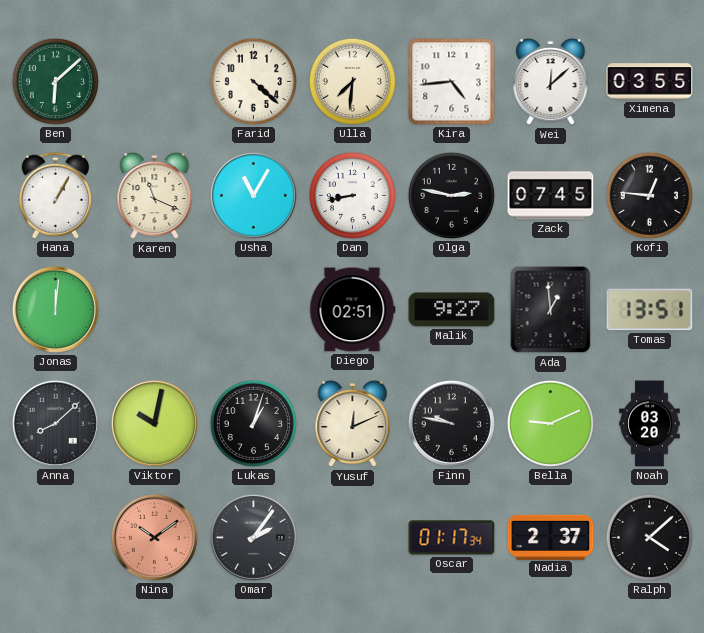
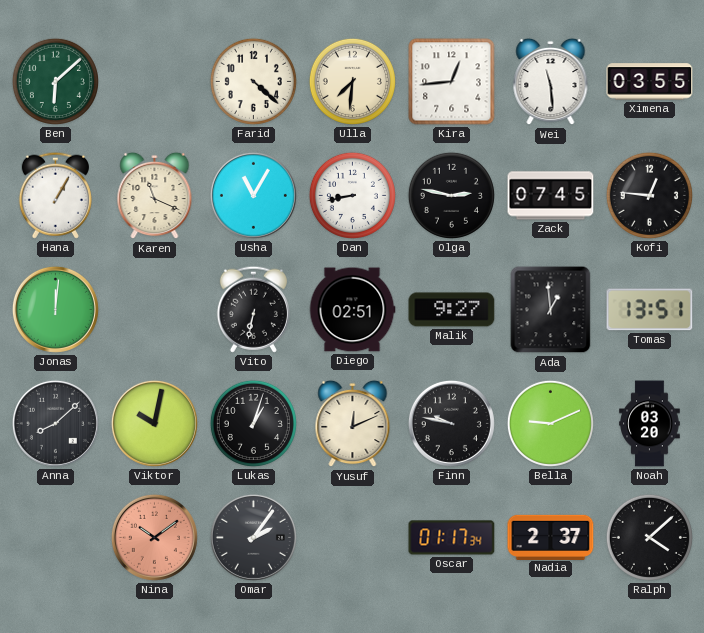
Kira: 4:44 -> 12:44
Wei: 12:08 -> 11:29
Vito: none -> 6:32
